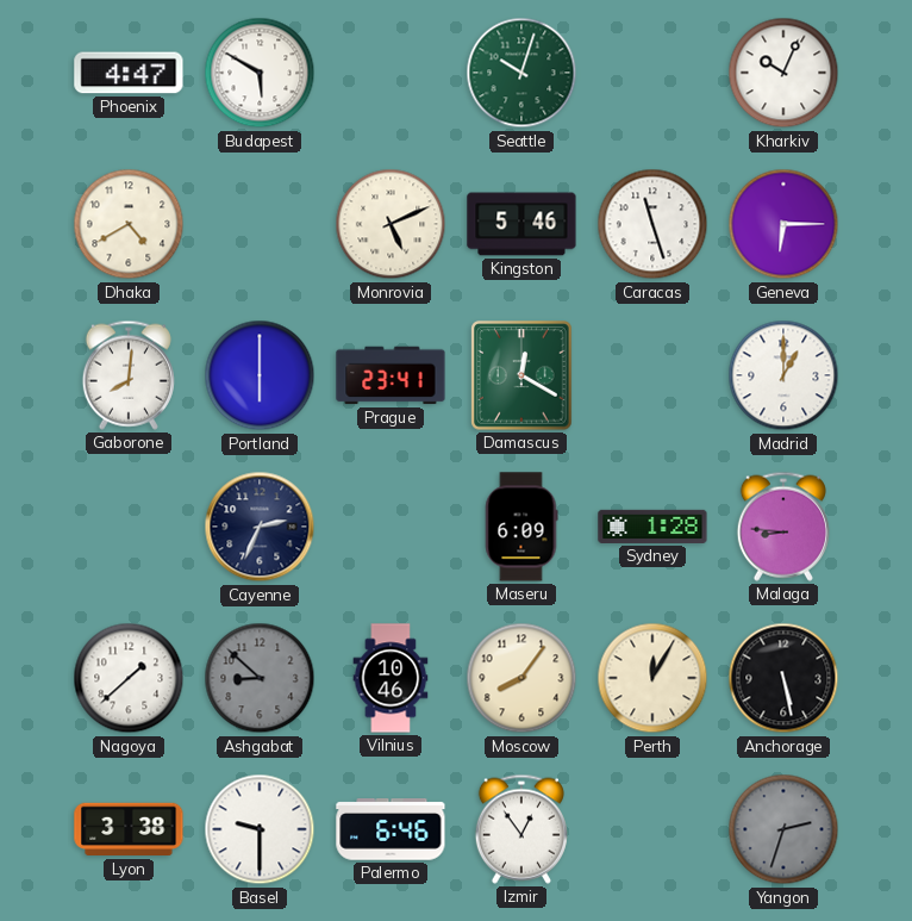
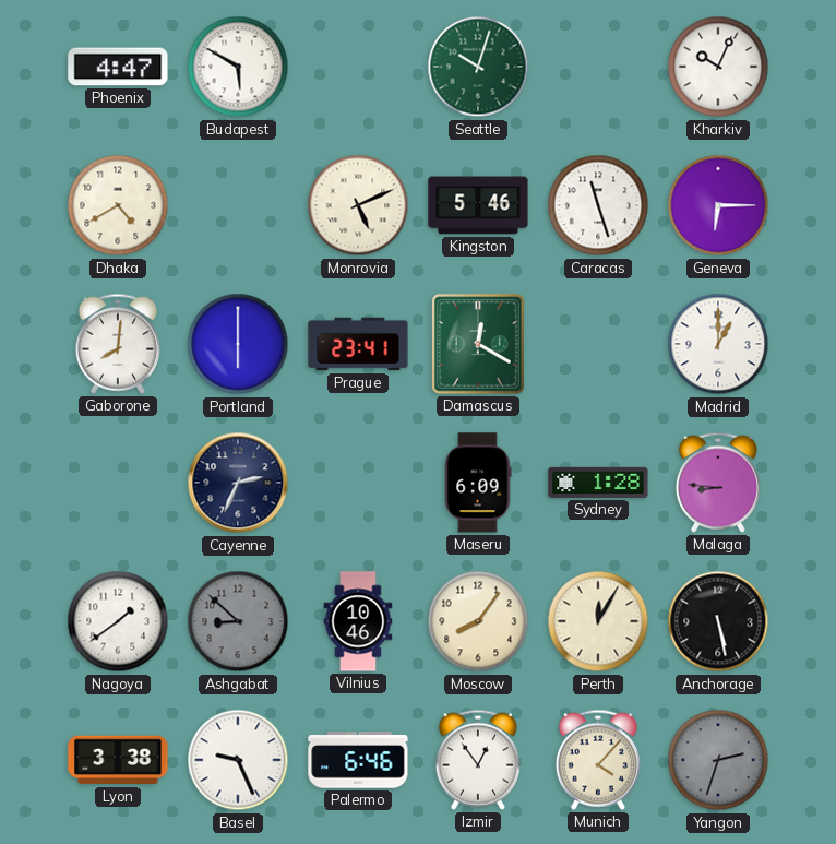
Nagoya: 1:38 -> 1:39
Basel: 9:30 -> 9:26
Munich: none -> 4:07
